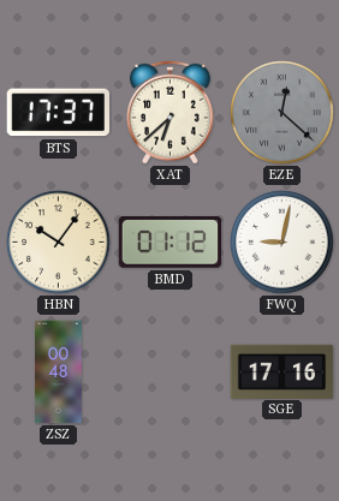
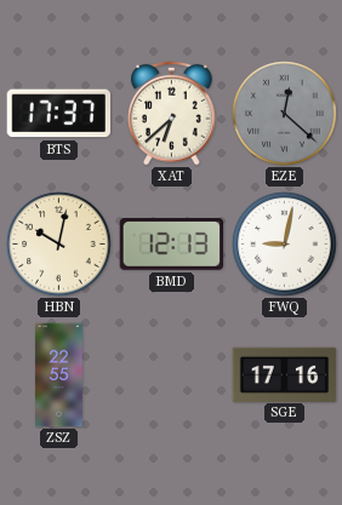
HBN: 10:06 -> 10:02
BMD: 01:12 -> 12:13
ZSZ: 00:48 -> 22:55
